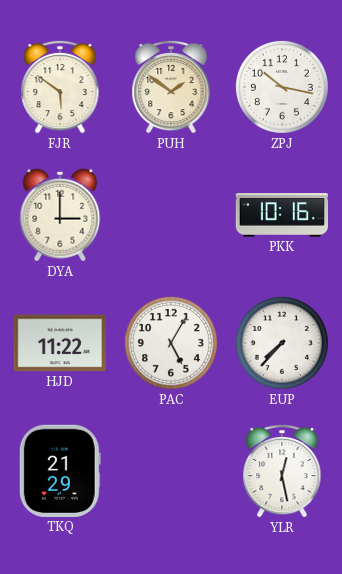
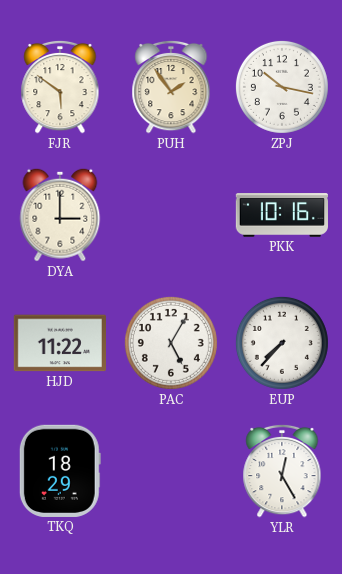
PUH: 1:51 -> 1:54
TKQ: 21:29 -> 18:29
YLR: 12:28 -> 12:25
